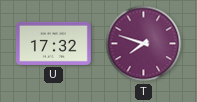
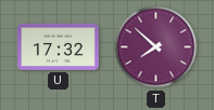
T: 7:48 -> 7:52
